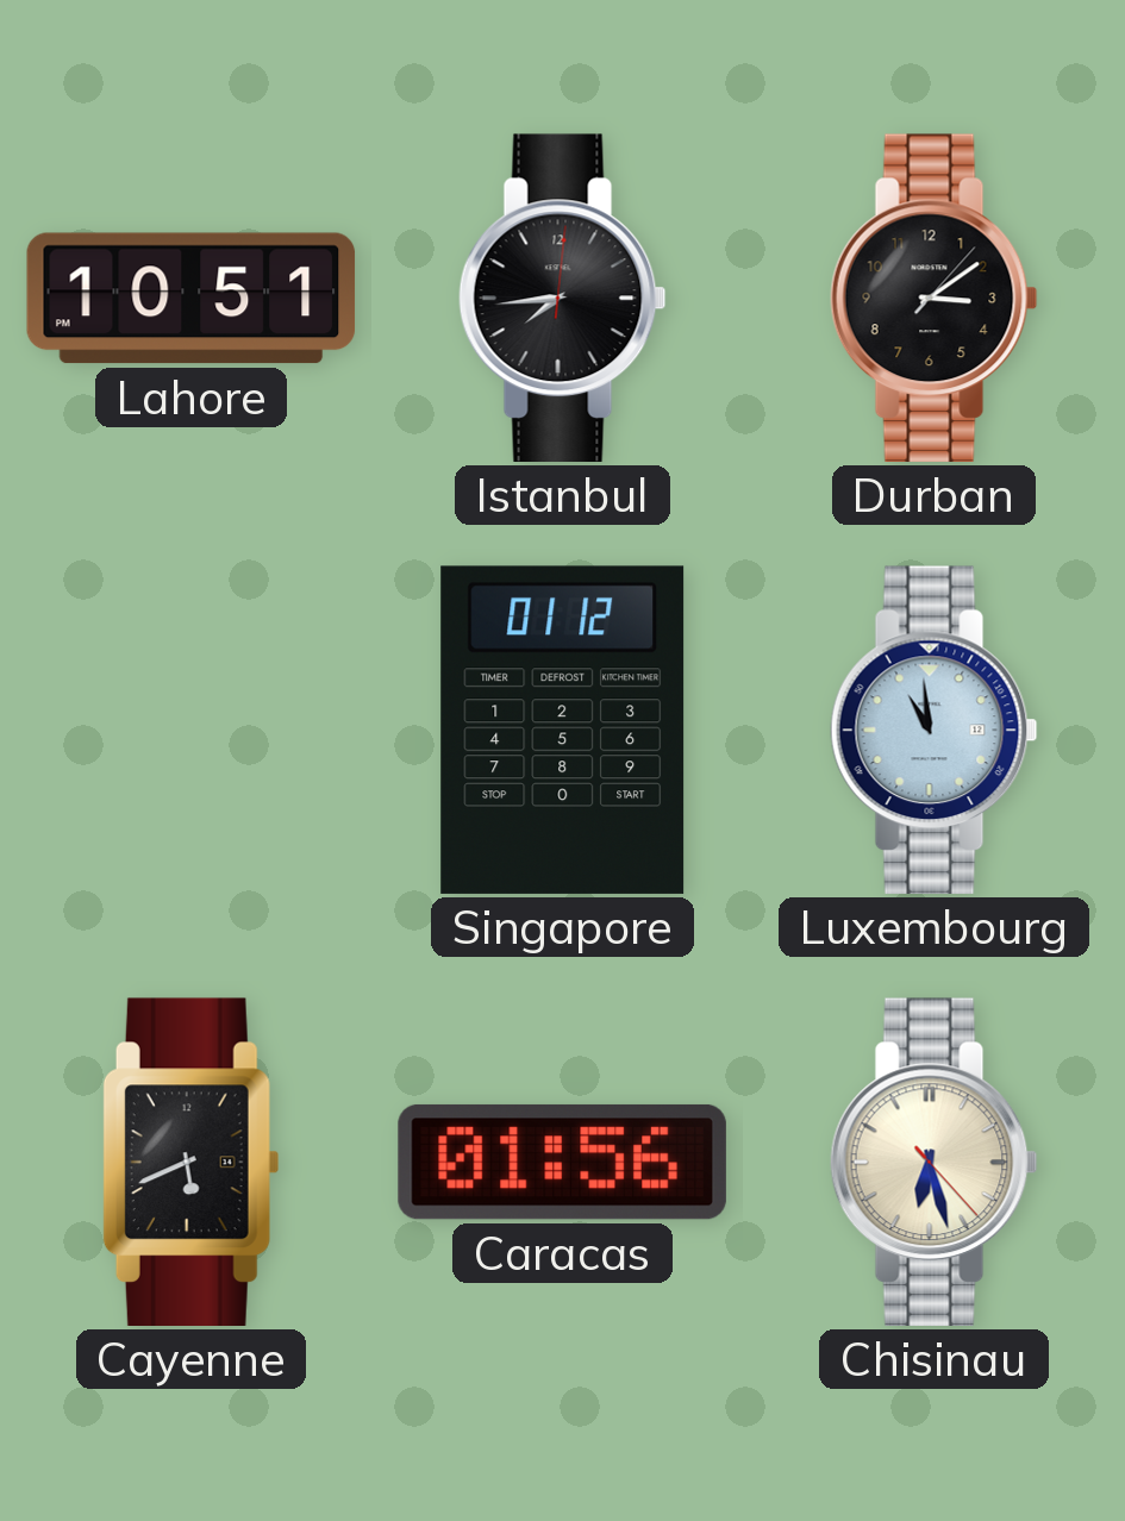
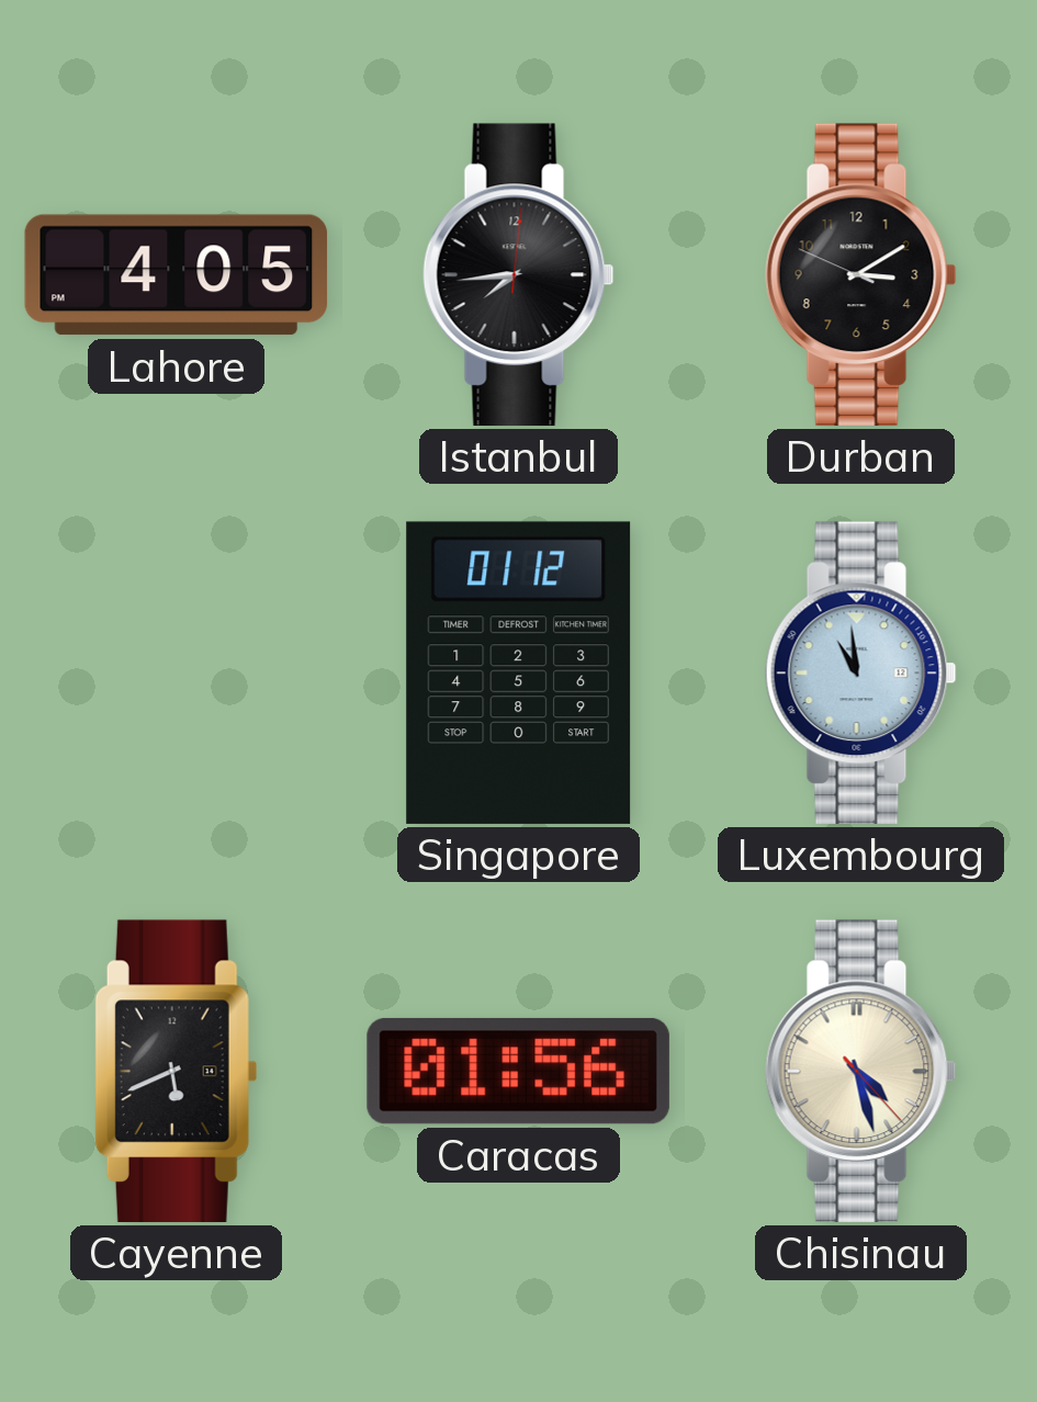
Lahore: 10:51 -> 4:05
Durban: 3:09:07 -> 3:09:49
Chisinau: 6:27 -> 4:27
